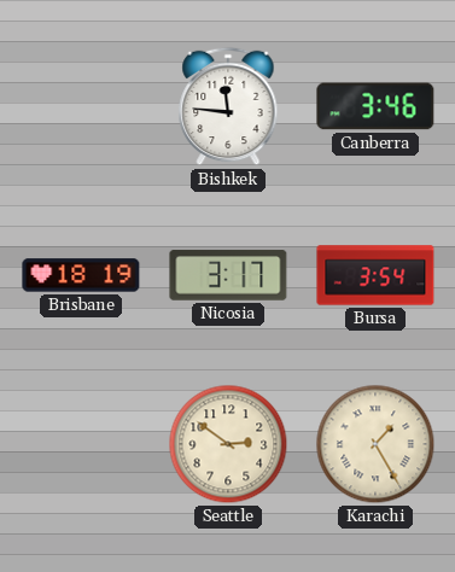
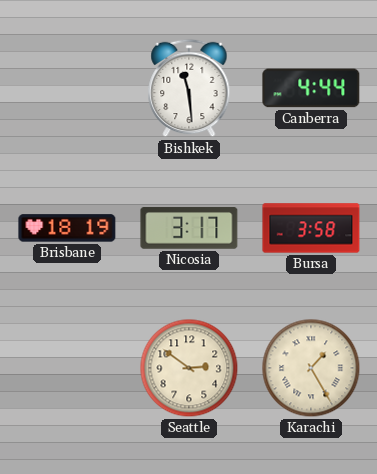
Bishkek: 11:46 -> 11:29
Canberra: 3:46 -> 4:44
Bursa: 3:54 -> 3:58
